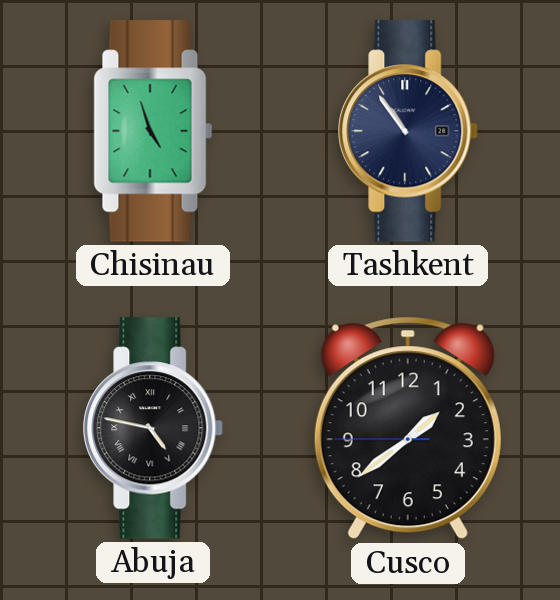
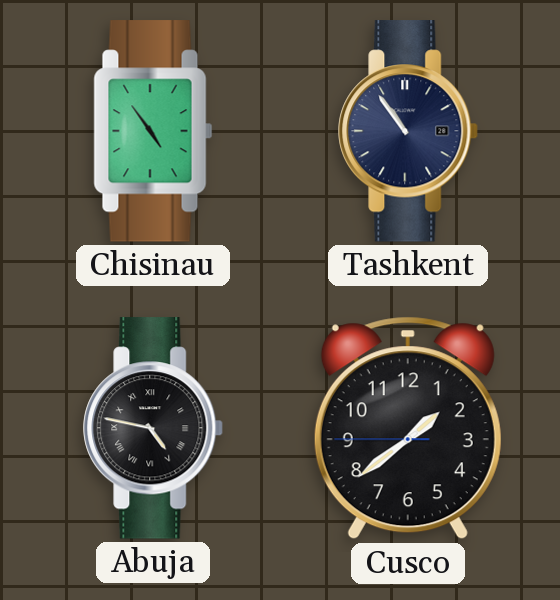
Chisinau: 4:57 -> 4:54
